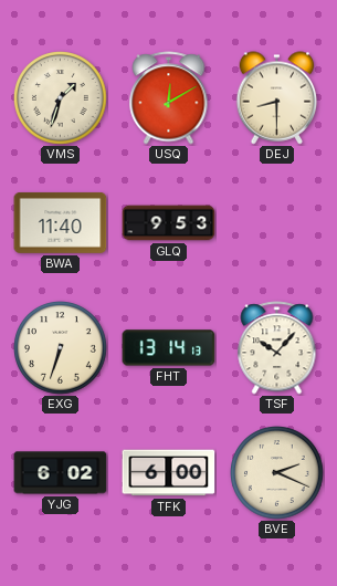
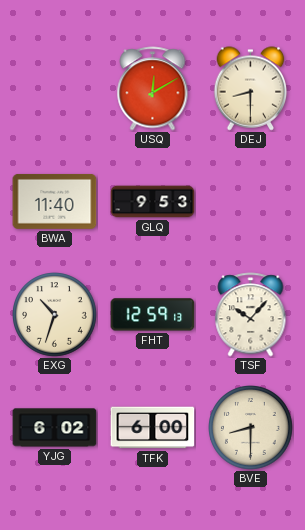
VMS: 1:33 -> none
EXG: 6:33 -> 10:33
FHT: 13:14 -> 12:59
BVE: 2:19 -> 8:30
